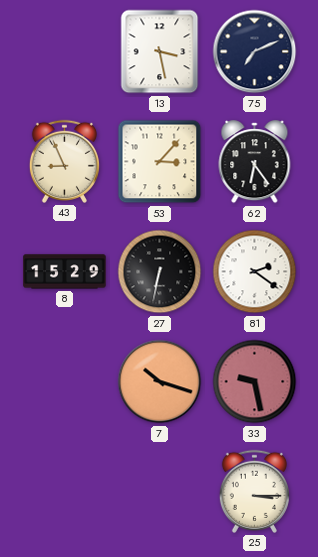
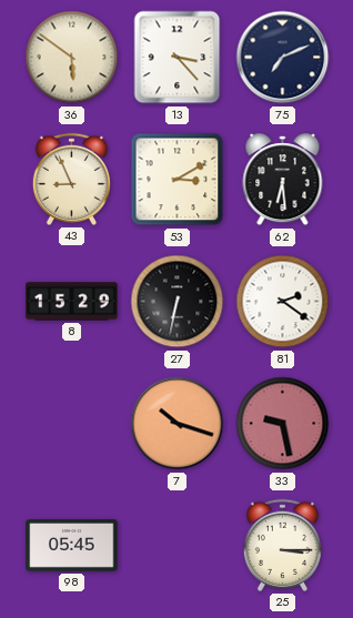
36: none -> 5:51
13: 3:28 -> 3:23
53: 3:07 -> 3:10
62: 6:24 -> 6:29
98: none -> 05:45
